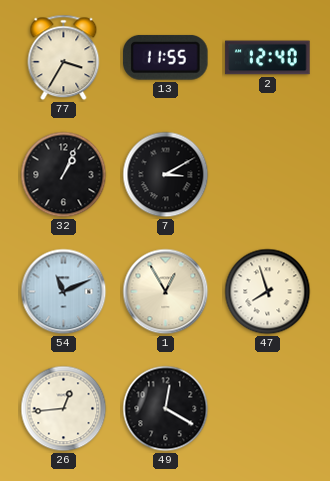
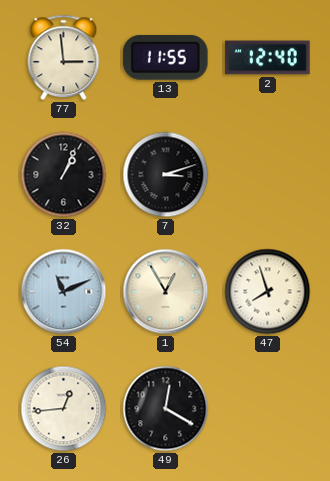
77: 3:35 -> 2:59
7: 3:10 -> 3:12
